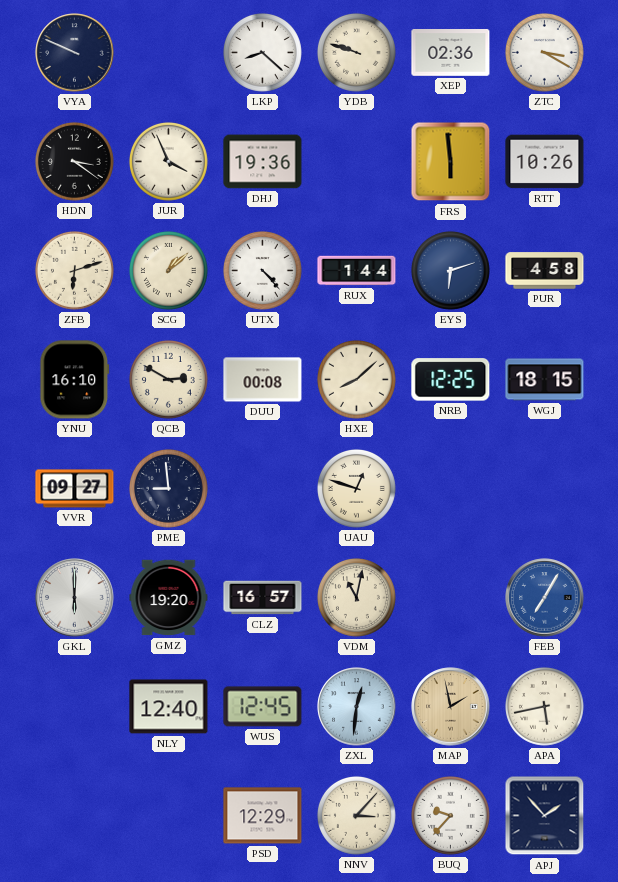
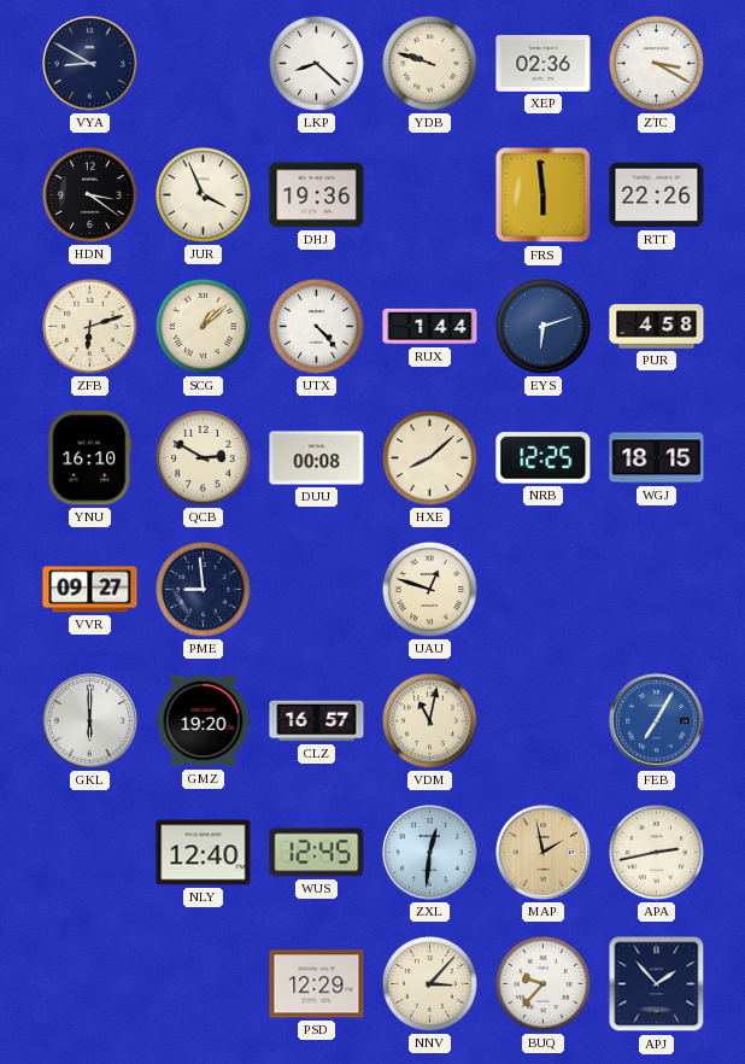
VYA: 9:49 -> 8:50
RTT: 10:26 -> 22:26
APA: 5:43 -> 2:43
